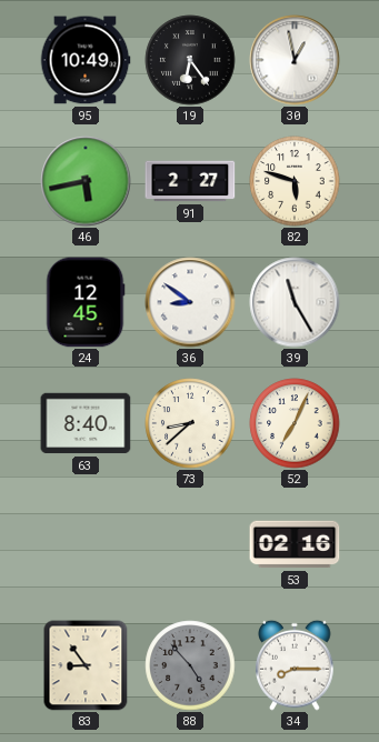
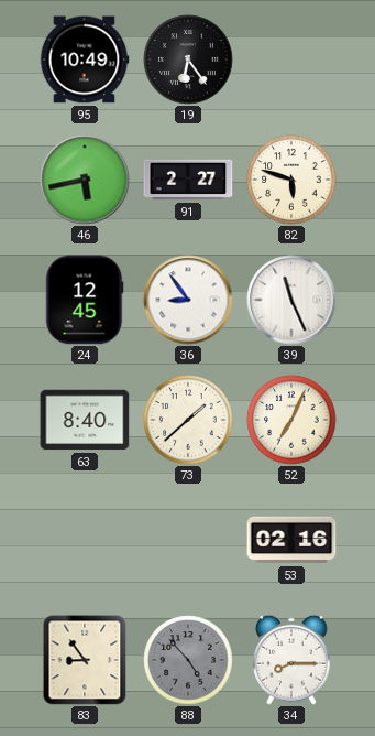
30: 12:58 -> none
36: 8:51 -> 8:54
39: 11:25 -> 11:26
73: 8:38 -> 1:38
